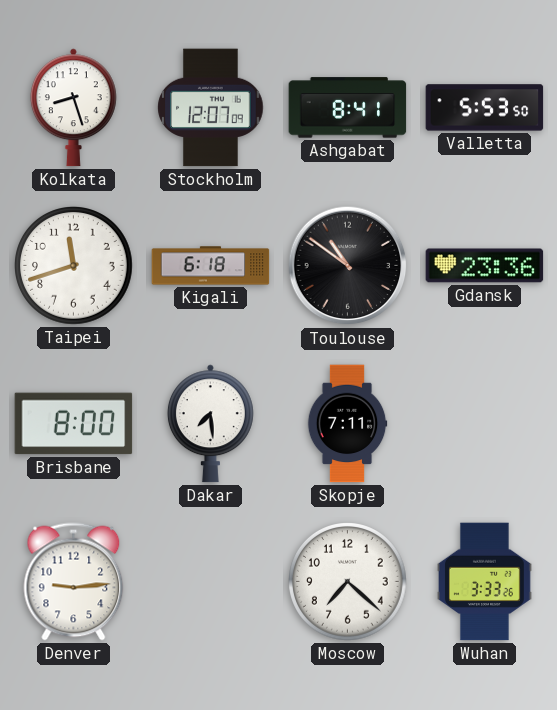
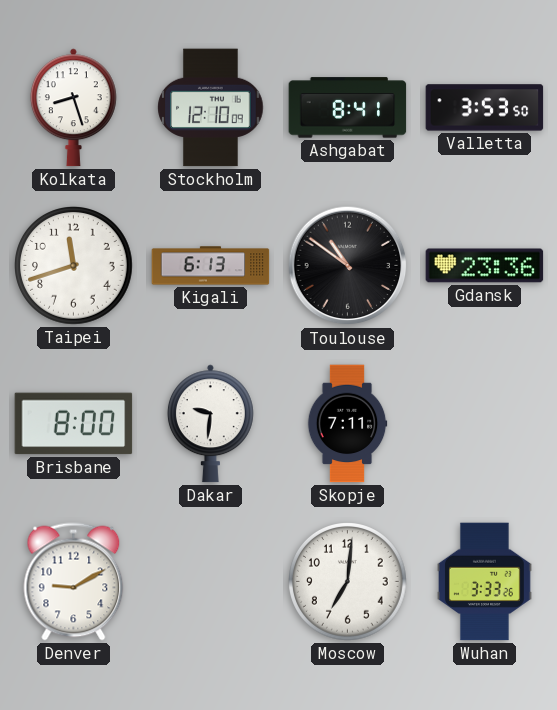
Stockholm: 12:07 -> 12:10
Valletta: 5:53 -> 3:53
Kigali: 6:18 -> 6:13
Dakar: 7:29 -> 9:31
Denver: 9:14 -> 9:10
Moscow: 7:22 -> 7:01
